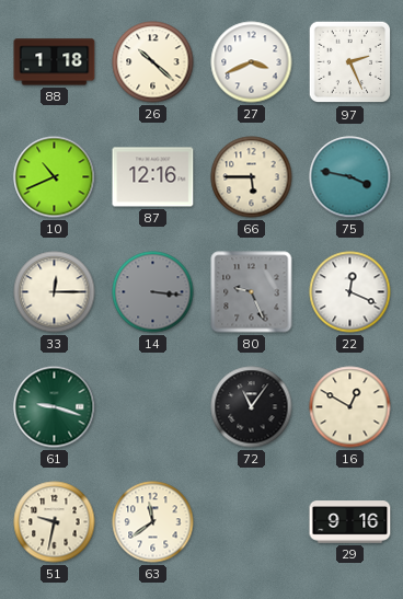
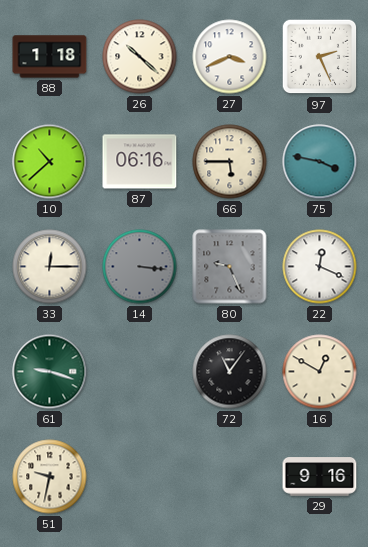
10: 10:41 -> 10:38
87: 12:16 -> 06:16
63: 11:39 -> none
